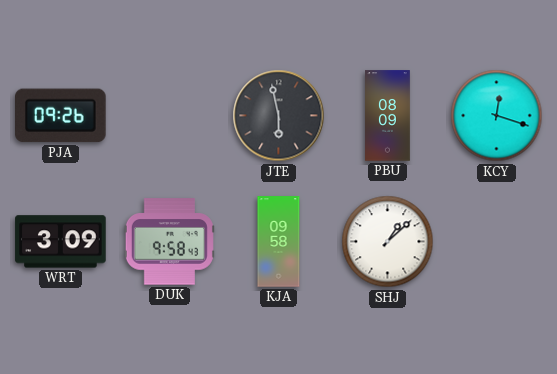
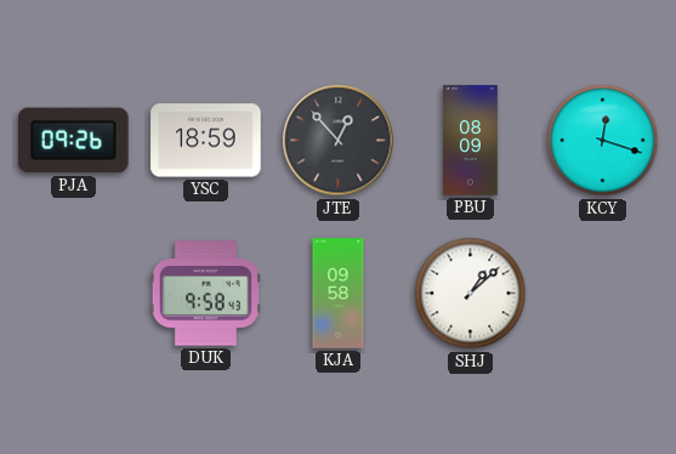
YSC: none -> 18:59
JTE: 5:58 -> 12:53
WRT: 3:09 -> none
